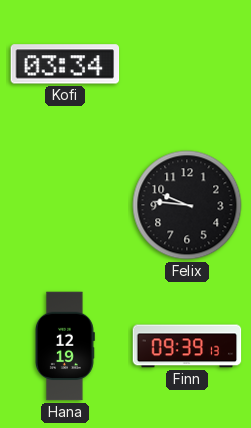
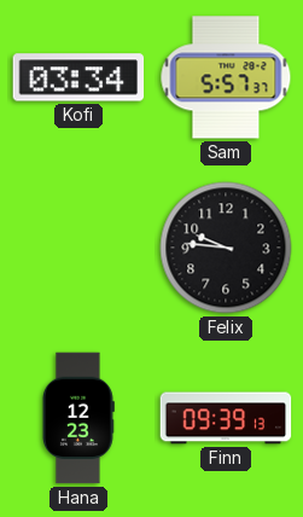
Sam: none -> 5:57
Hana: 12:19 -> 12:23
